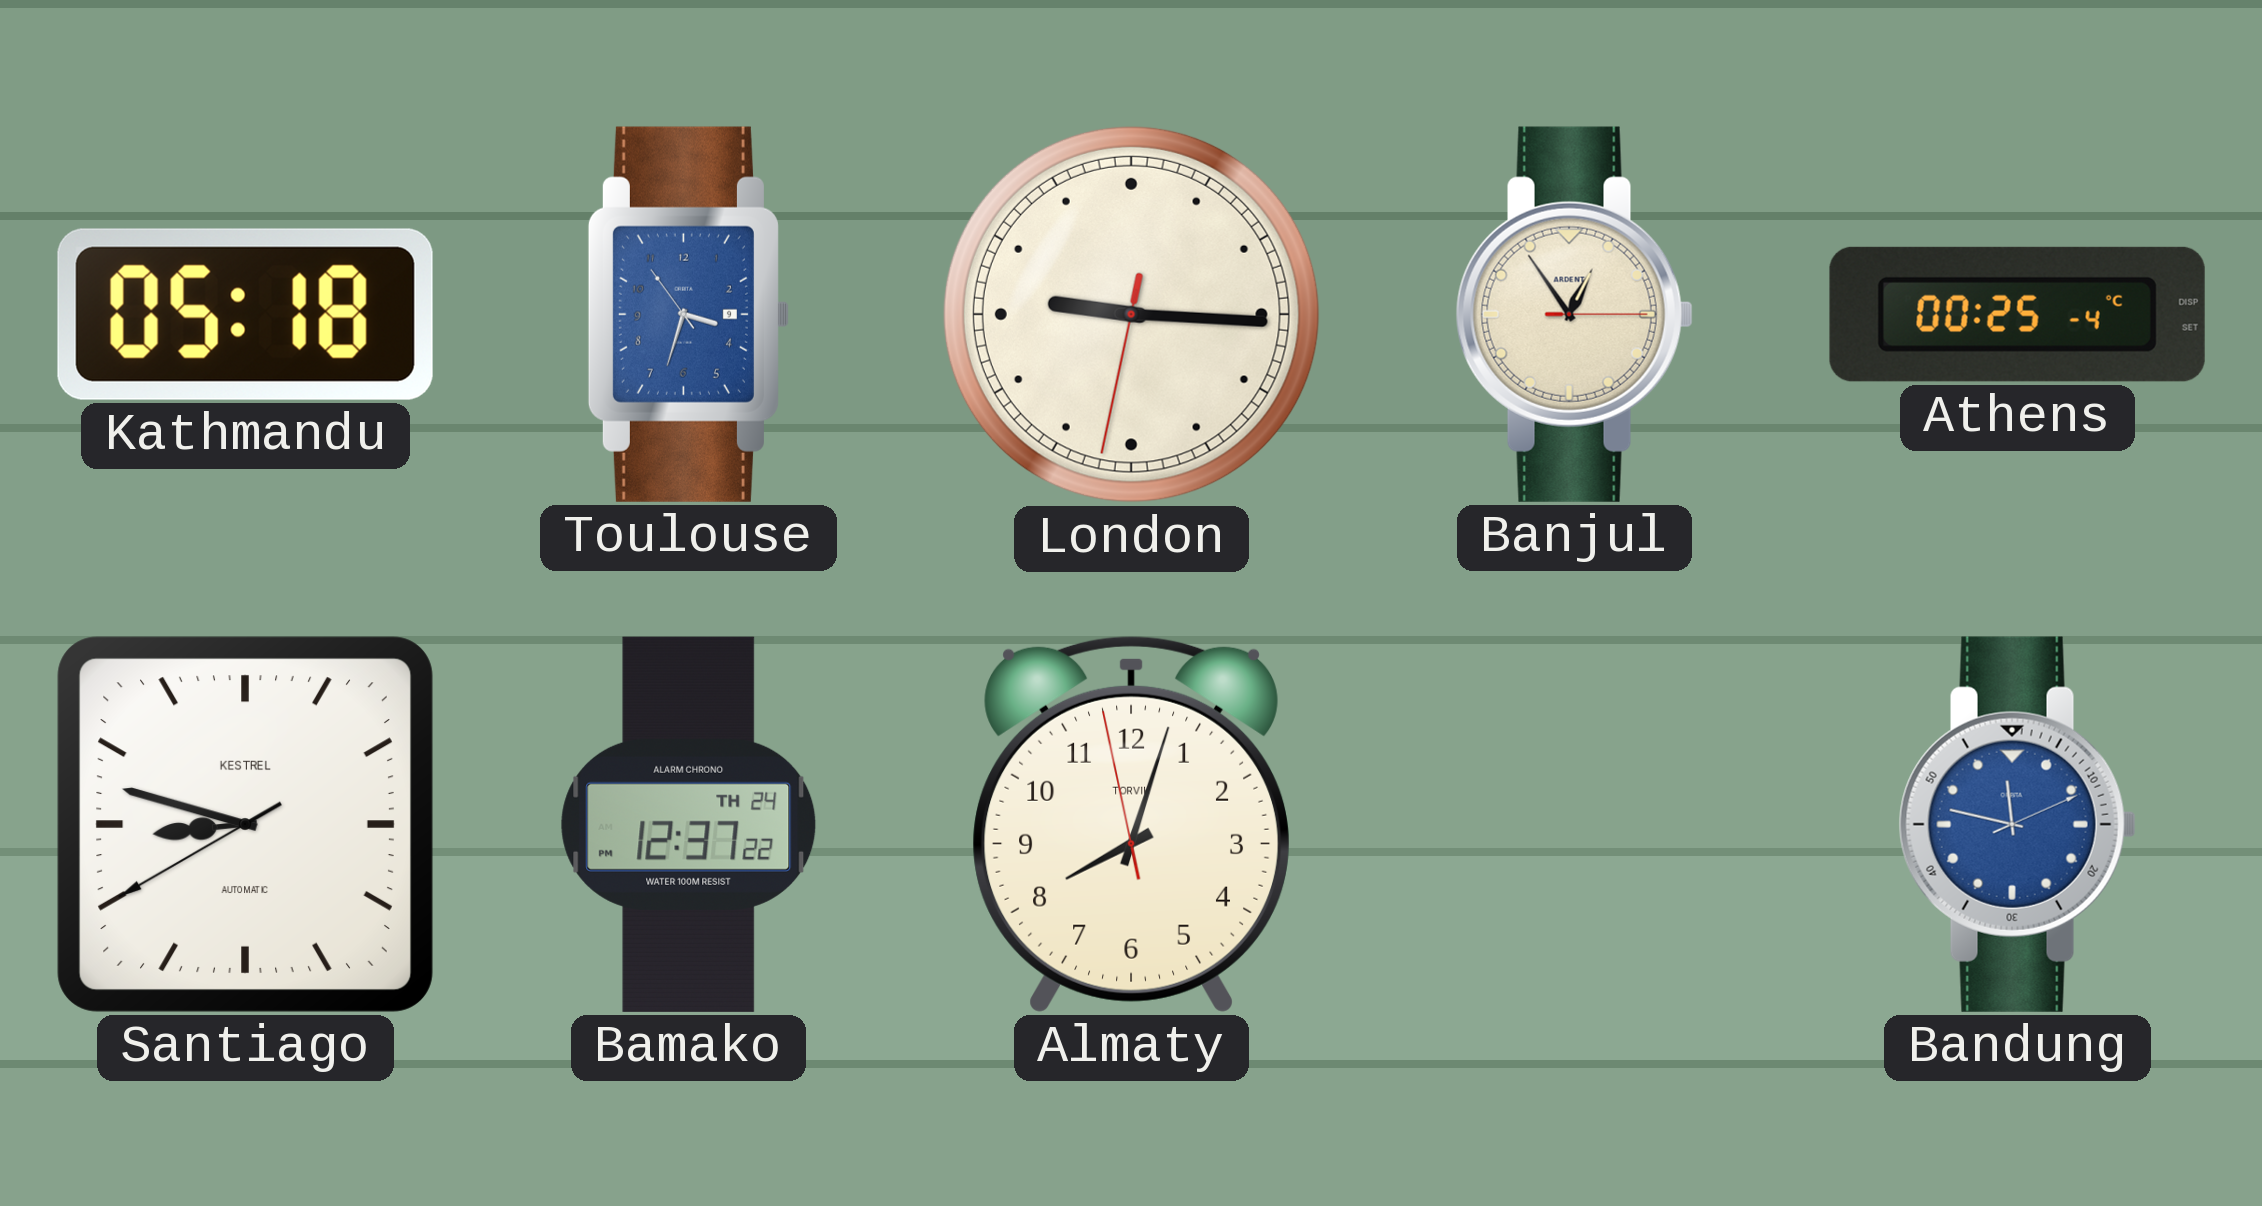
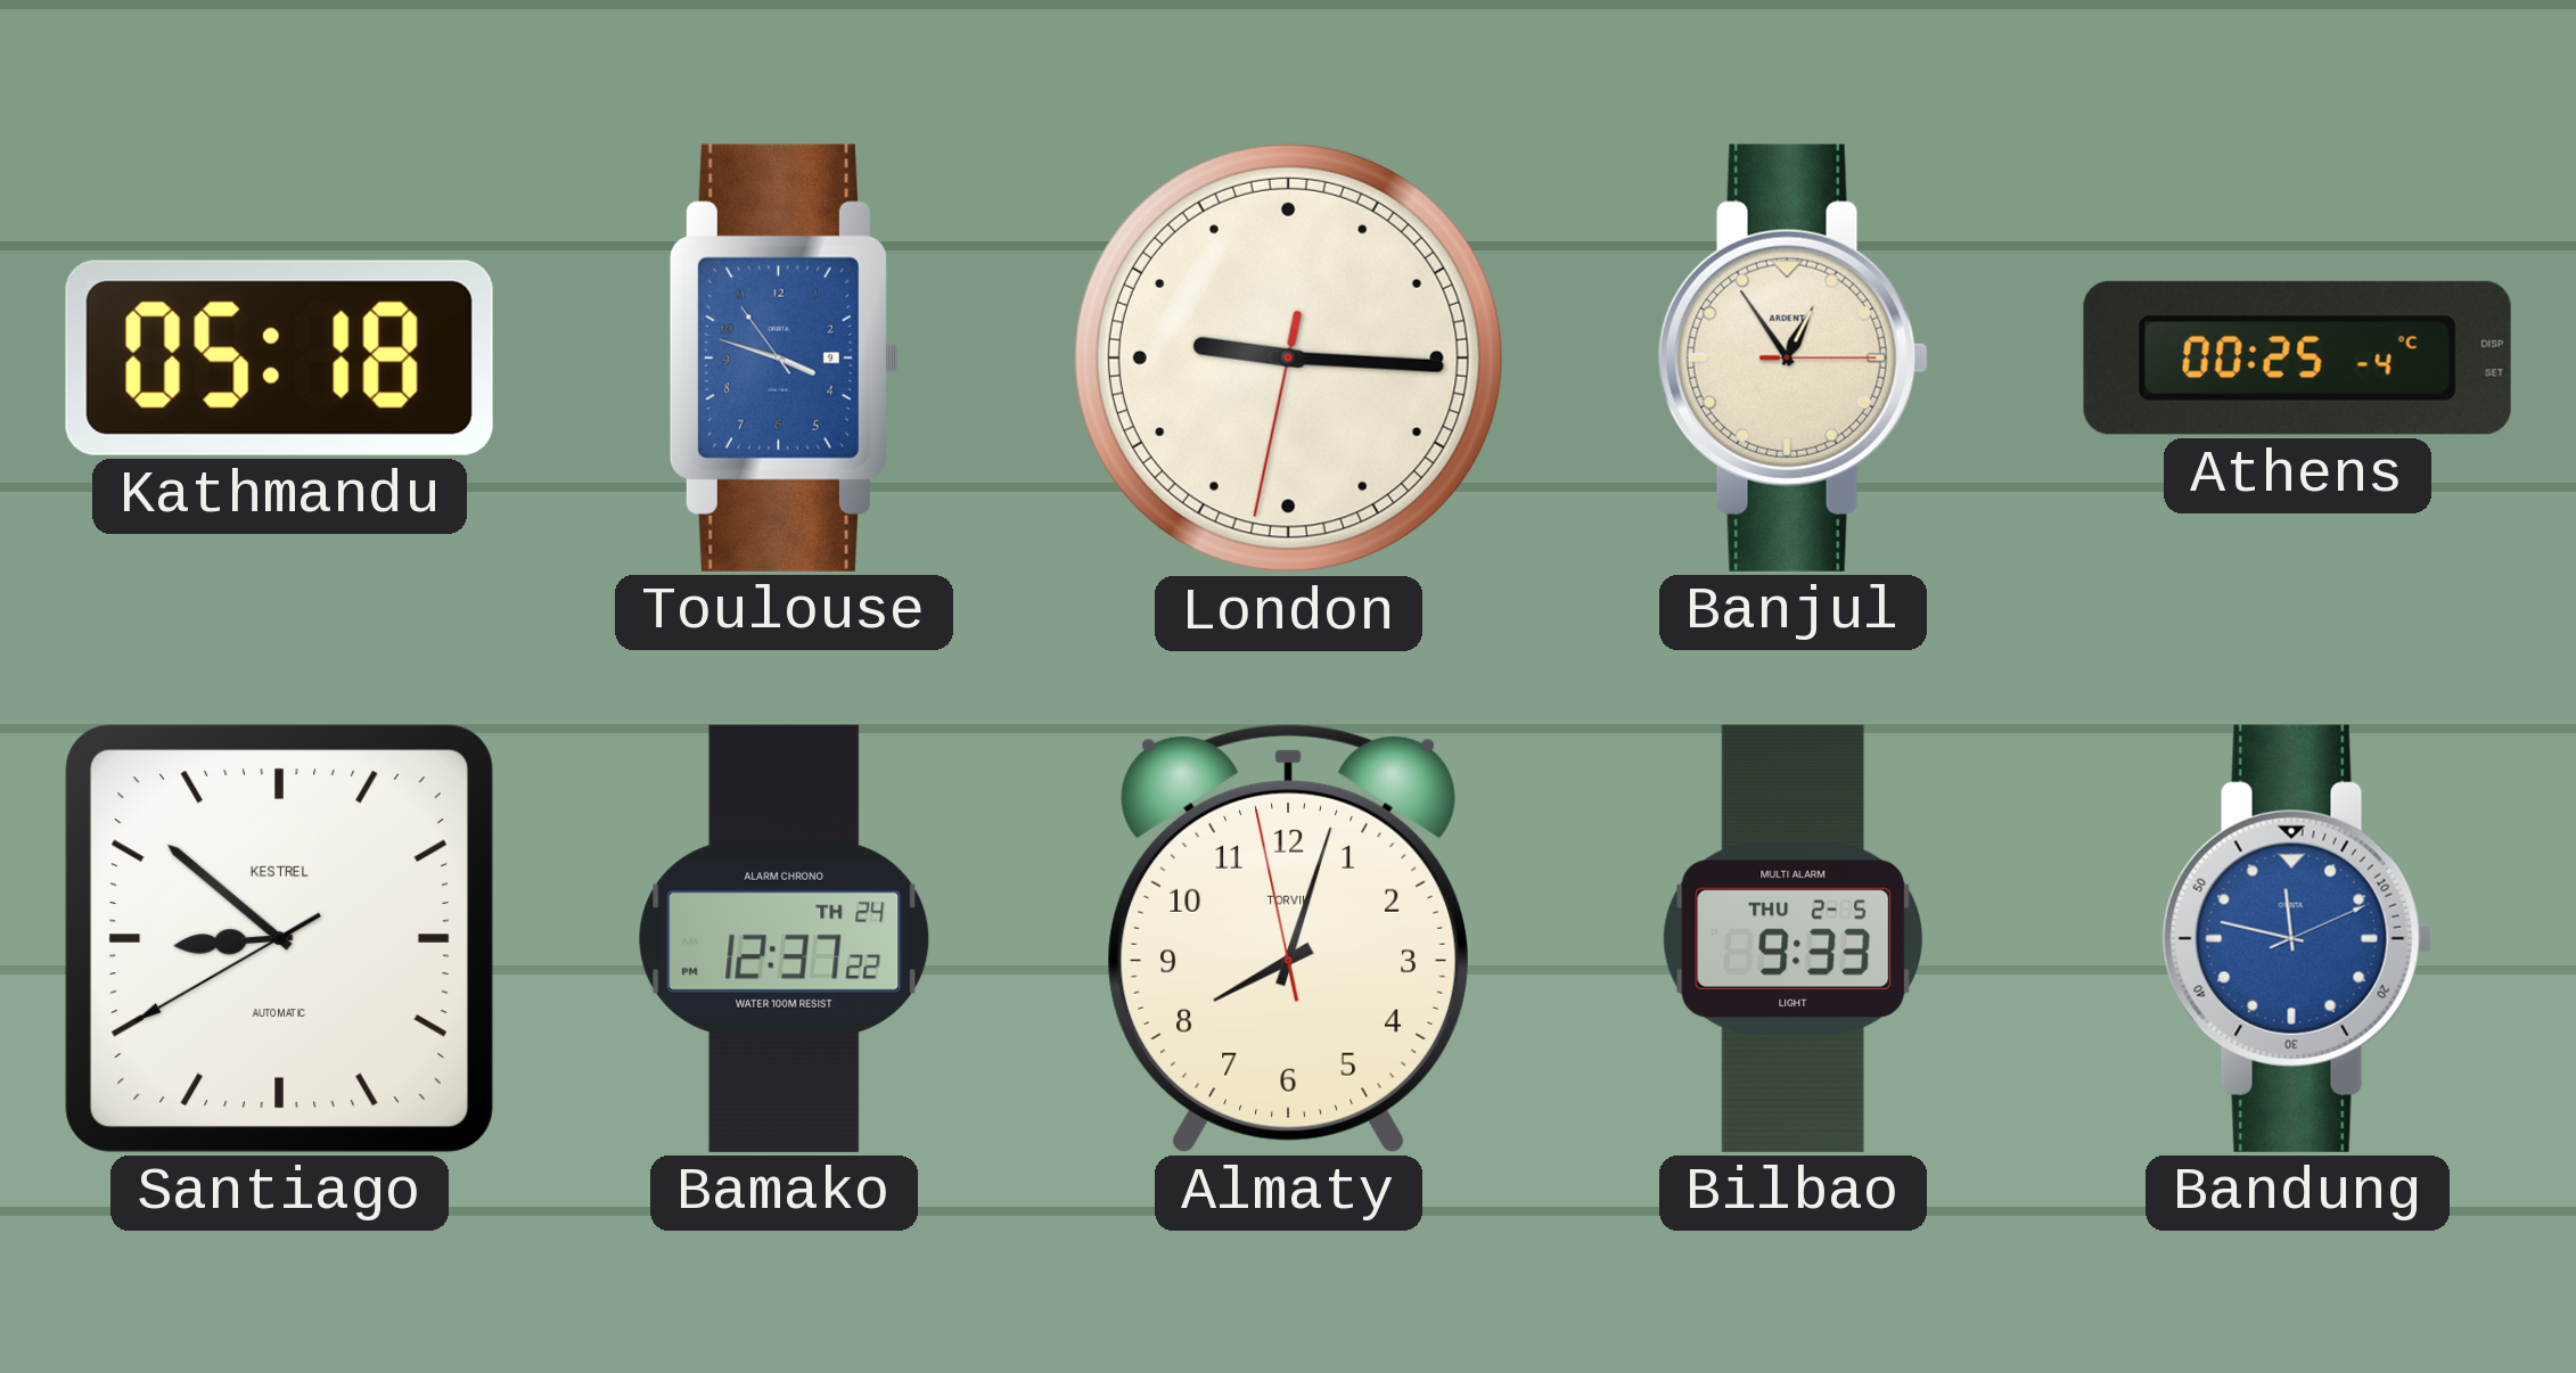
Toulouse: 3:32 -> 3:47
Santiago: 8:47 -> 8:51
Bilbao: none -> 9:33
